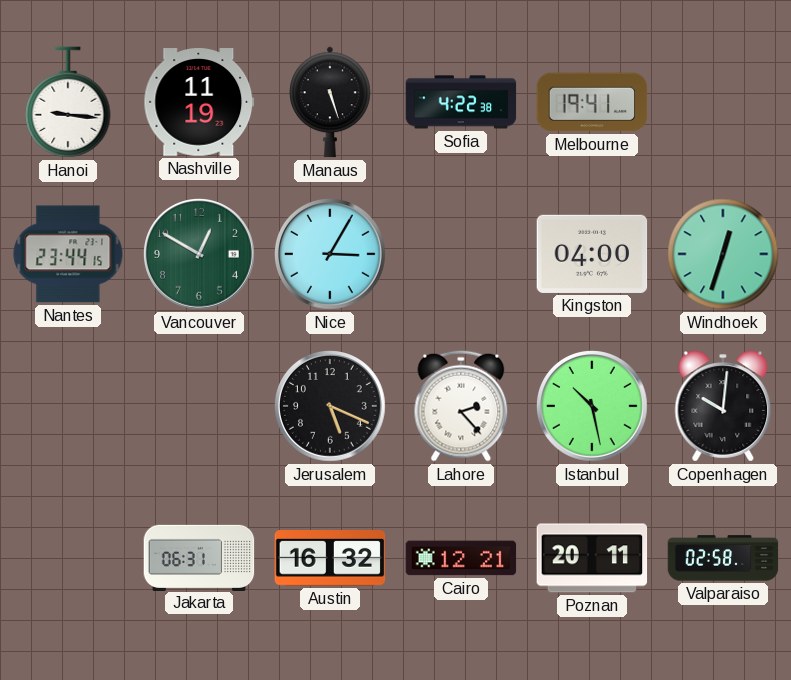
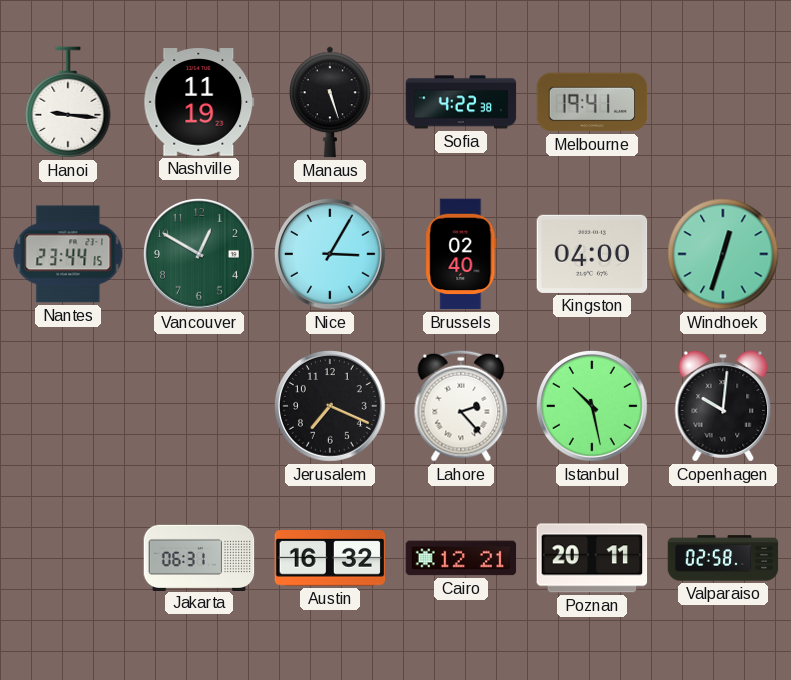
Brussels: none -> 02:40
Jerusalem: 5:19 -> 7:19
